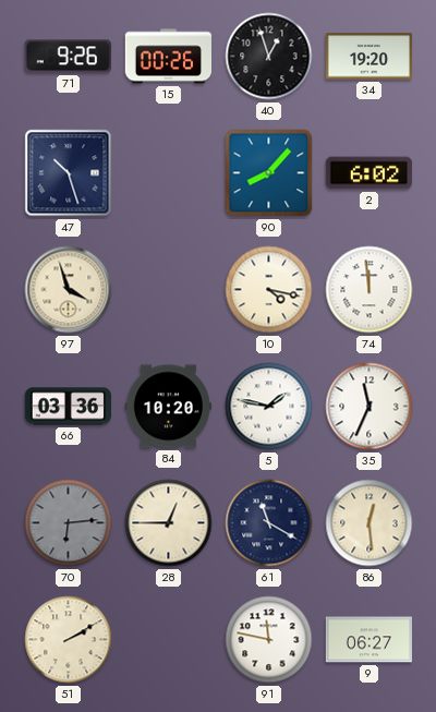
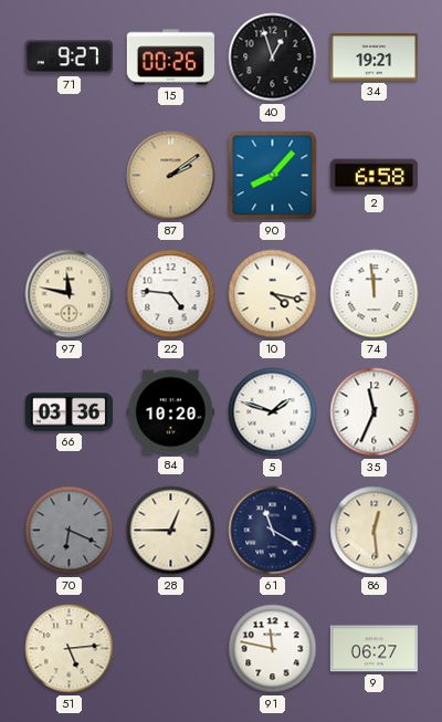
71: 9:26 -> 9:27
34: 19:20 -> 19:21
47: 10:27 -> none
87: none -> 2:09
2: 6:02 -> 6:58
97: 3:57 -> 11:47
22: none -> 4:46
5: 1:47 -> 1:48
70: 6:14 -> 6:19
51: 2:10 -> 5:14
